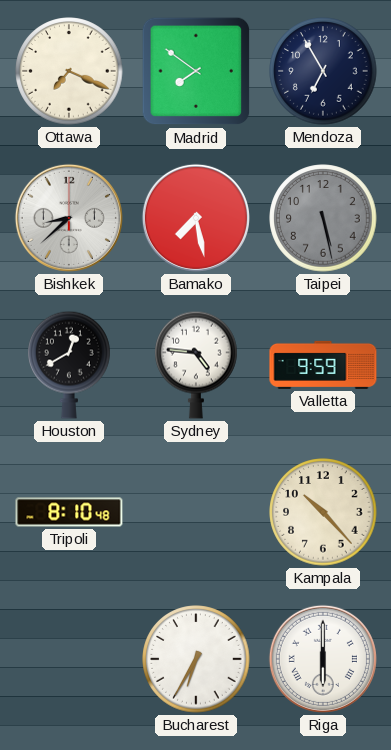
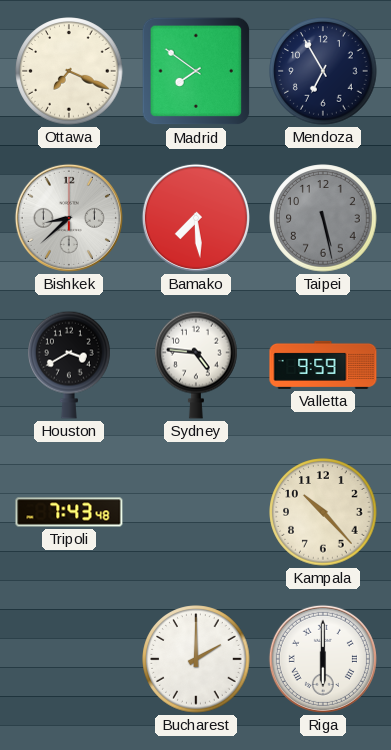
Bamako: 7:28 -> 7:29
Houston: 12:40 -> 3:40
Tripoli: 8:10 -> 7:43
Bucharest: 6:35 -> 2:00
